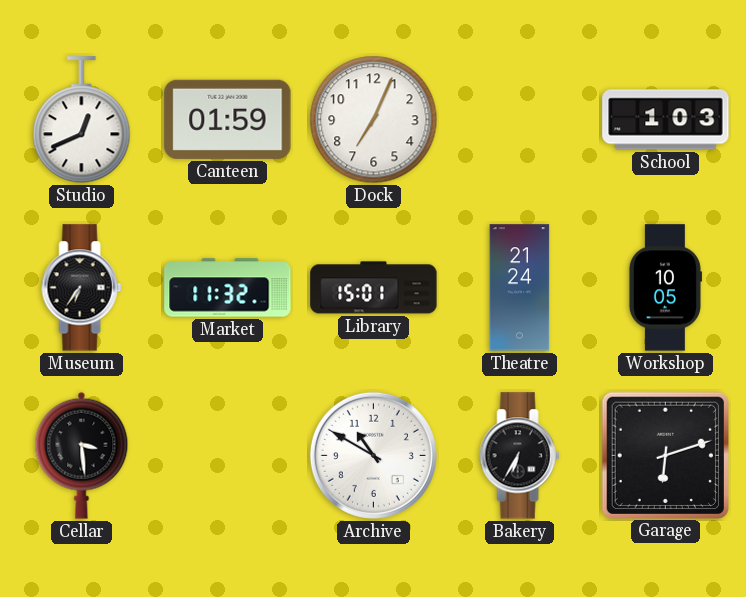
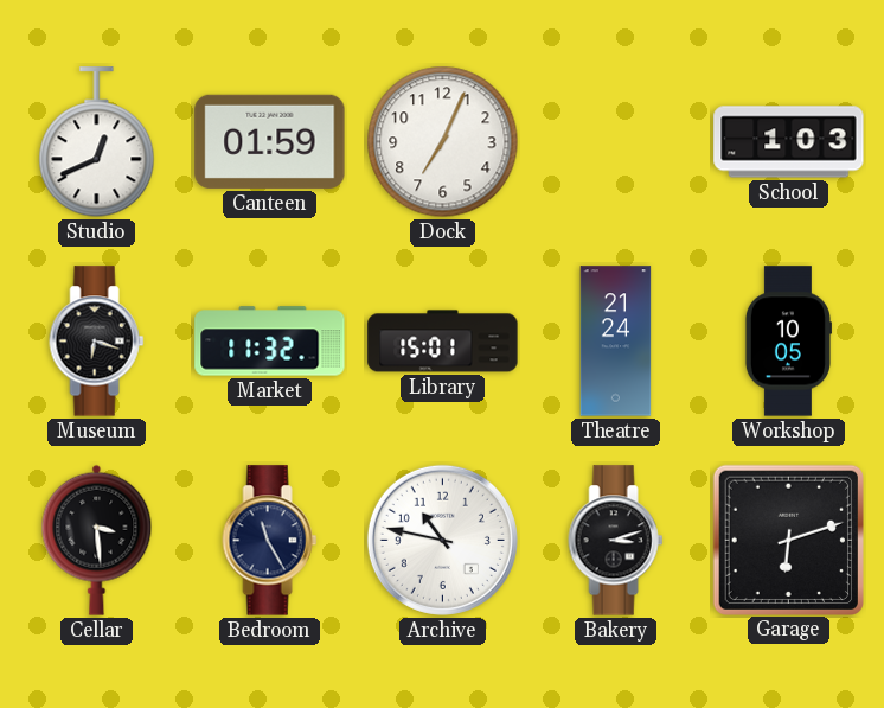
Museum: 6:36 -> 6:18
Bedroom: none -> 11:25
Archive: 10:50 -> 10:47
Bakery: 6:35 -> 3:12
